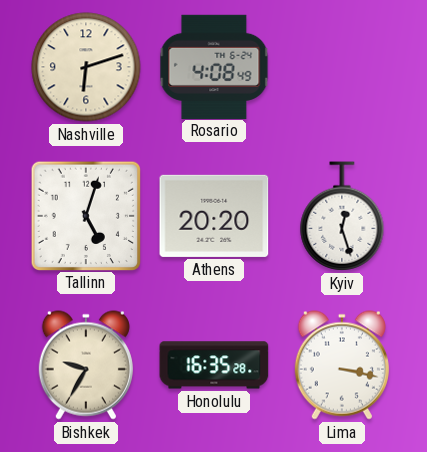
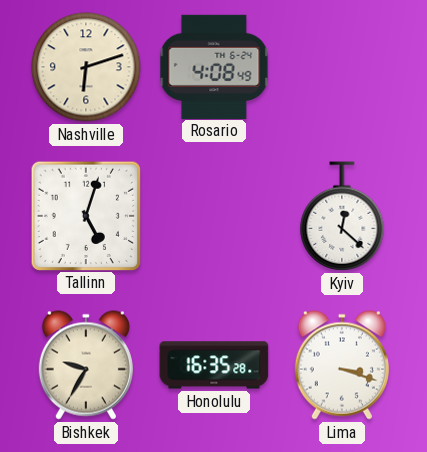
Athens: 20:20 -> none
Kyiv: 12:27 -> 12:22
Lima: 3:17 -> 3:18
